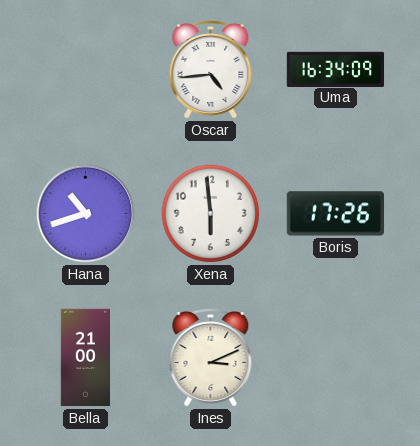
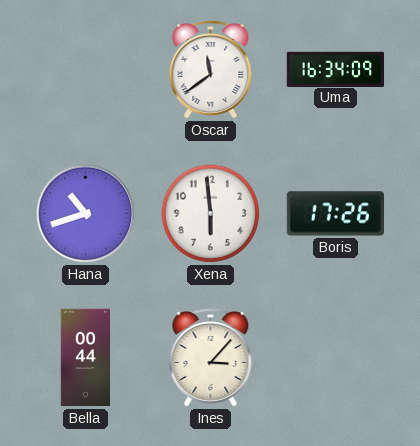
Oscar: 4:44 -> 11:39
Bella: 21:00 -> 00:44
Ines: 3:11 -> 3:07
